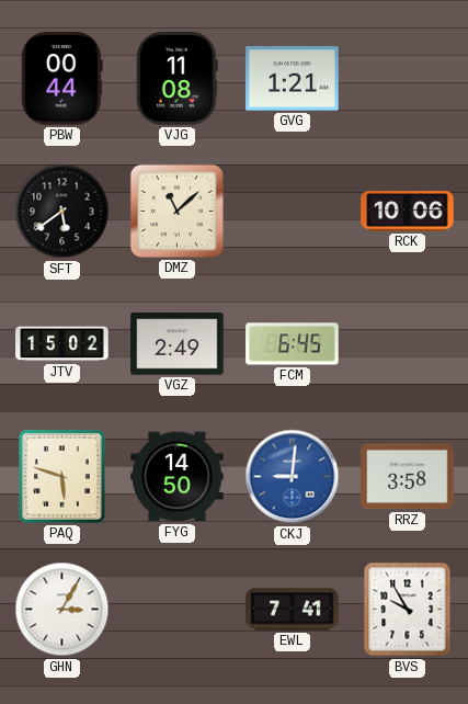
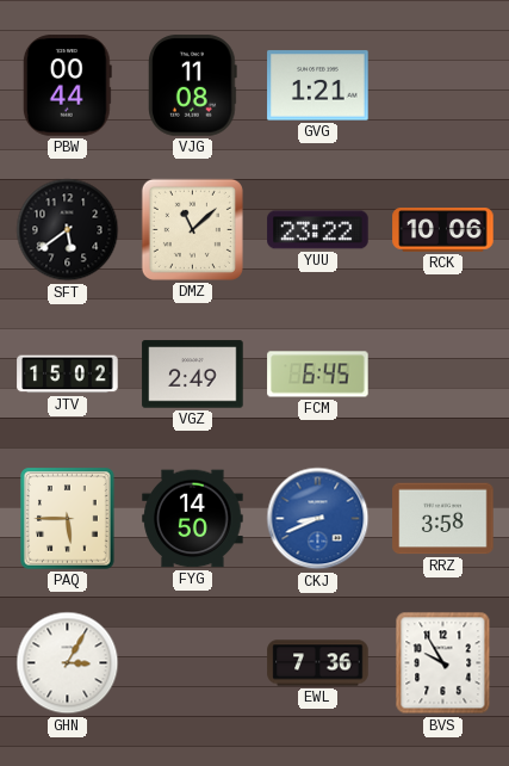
YUU: none -> 23:22
PAQ: 5:48 -> 5:45
CKJ: 9:01 -> 8:41
EWL: 7:41 -> 7:36
